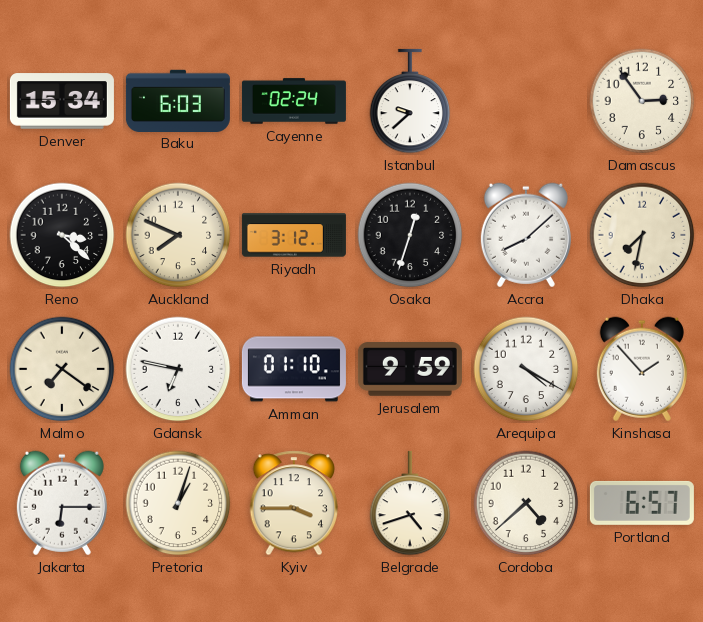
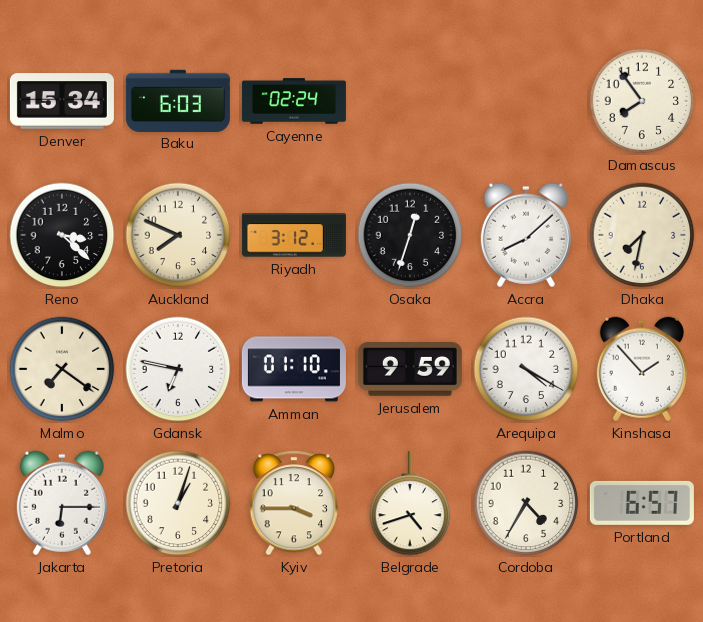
Istanbul: 9:38 -> none
Damascus: 2:54 -> 7:54
Cordoba: 4:38 -> 4:35
